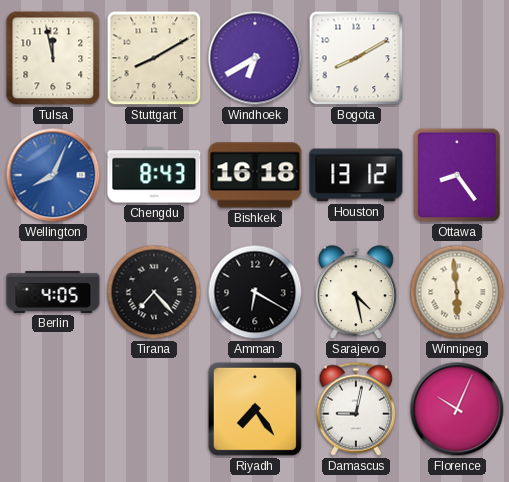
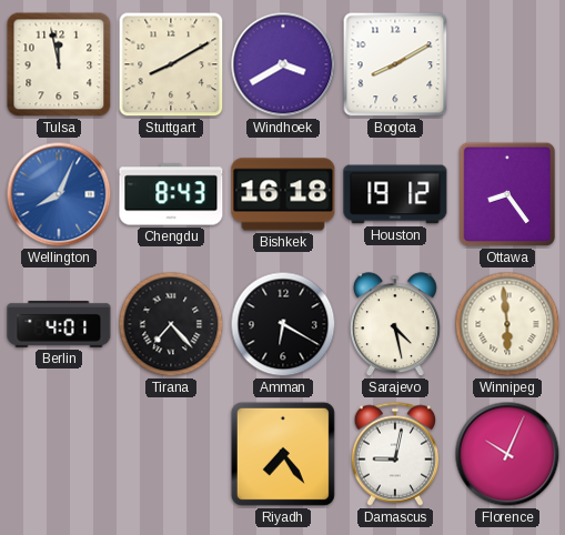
Windhoek: 6:40 -> 3:40
Houston: 13:12 -> 19:12
Berlin: 4:05 -> 4:01
